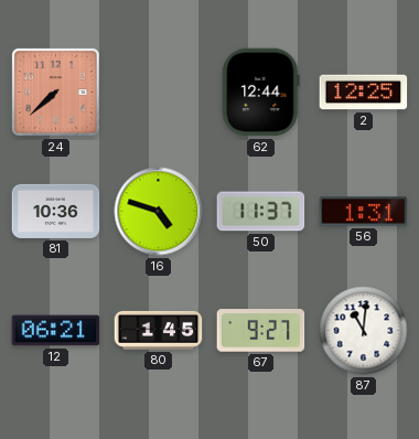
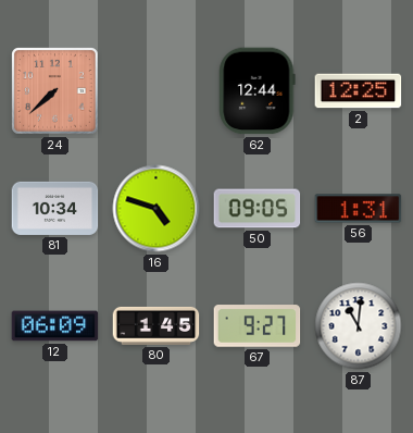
81: 10:36 -> 10:34
50: 11:37 -> 09:05
12: 06:21 -> 06:09
